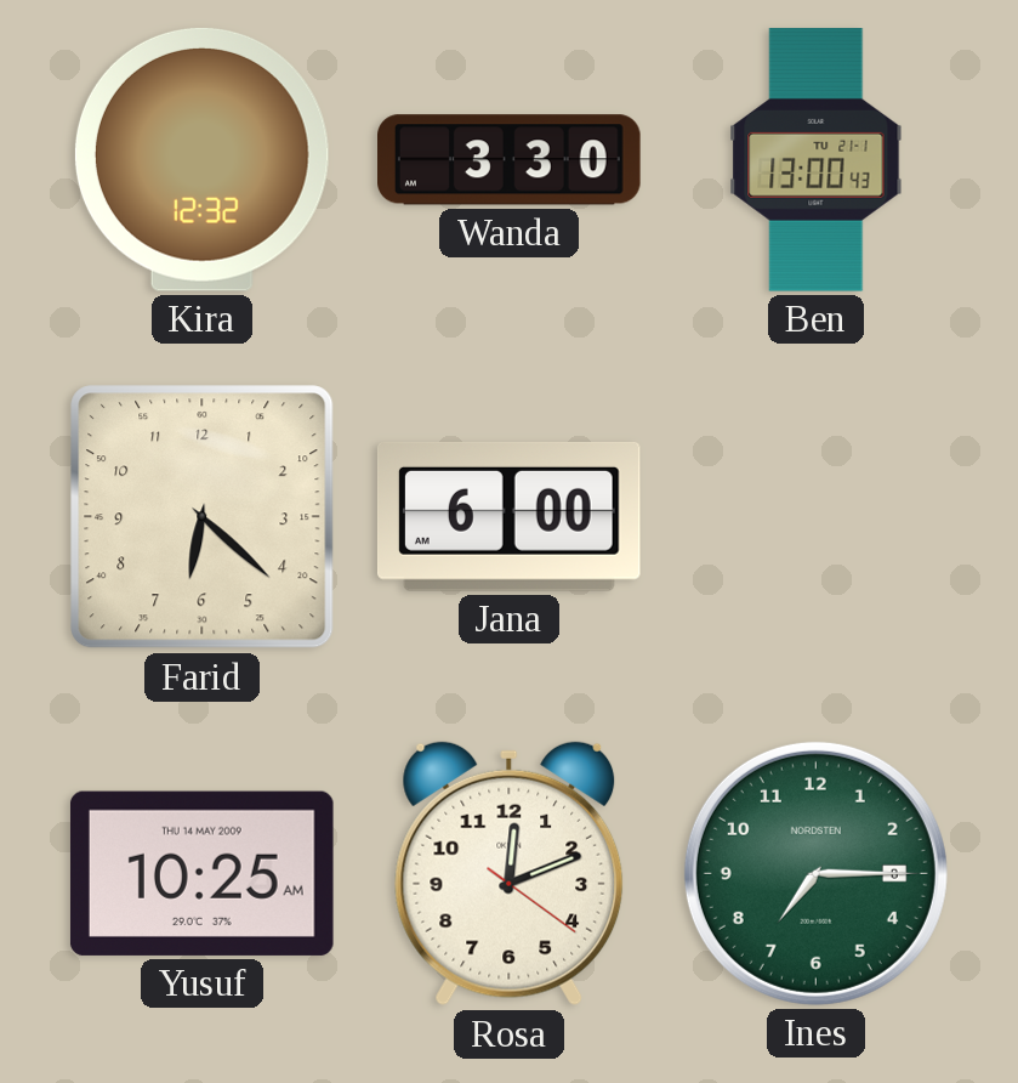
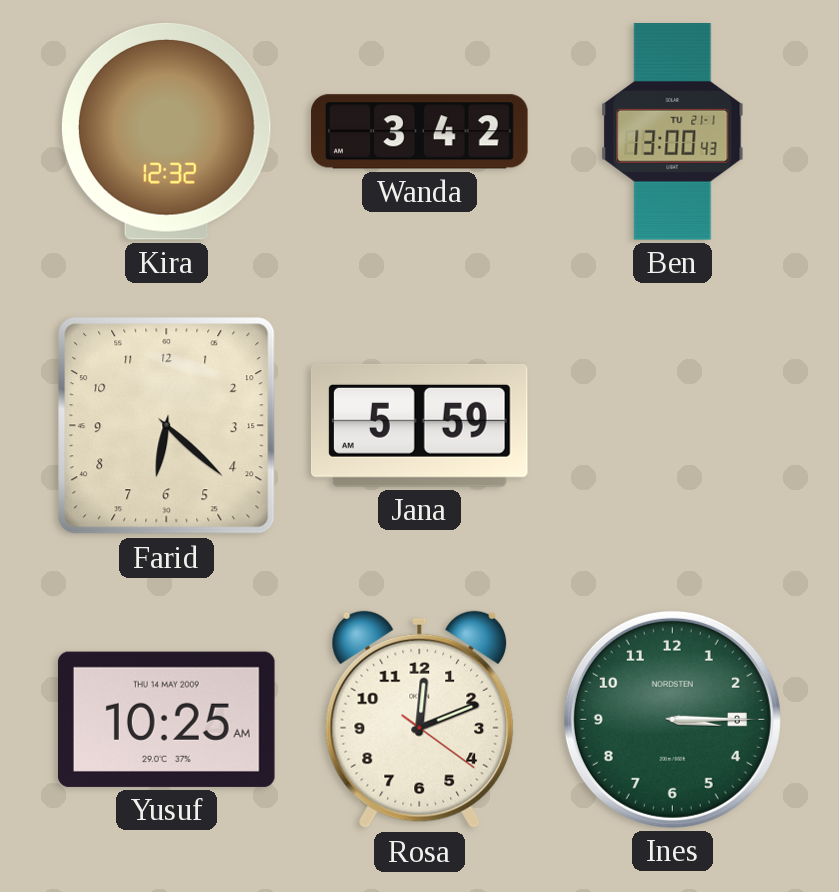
Wanda: 3:30 -> 3:42
Jana: 6:00 -> 5:59
Ines: 7:15 -> 3:15
